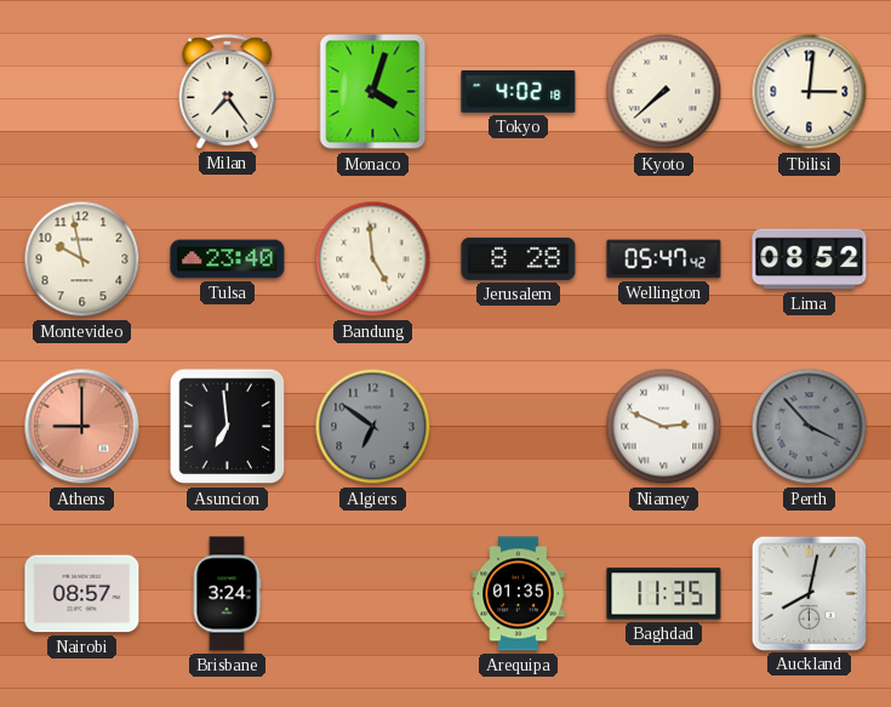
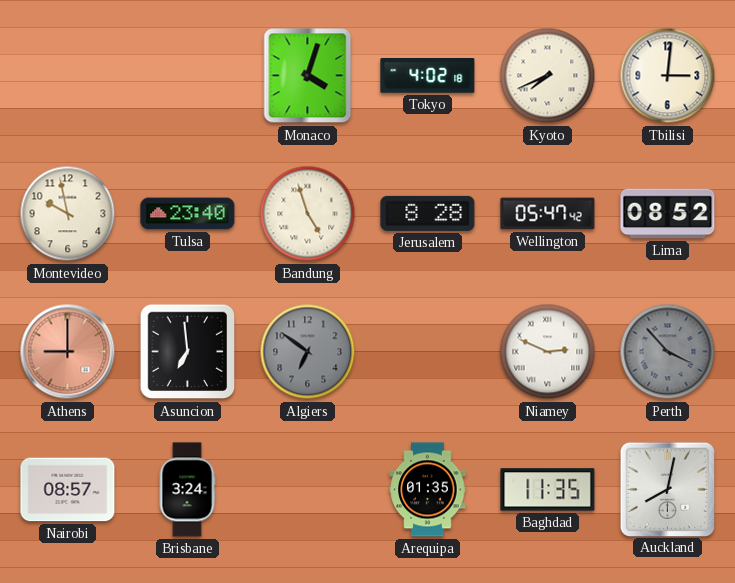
Milan: 7:24 -> none
Kyoto: 7:38 -> 7:41
Bandung: 4:59 -> 4:57
